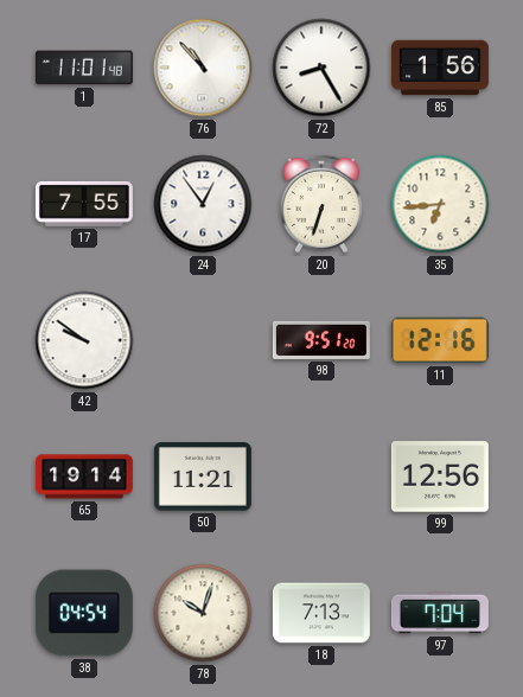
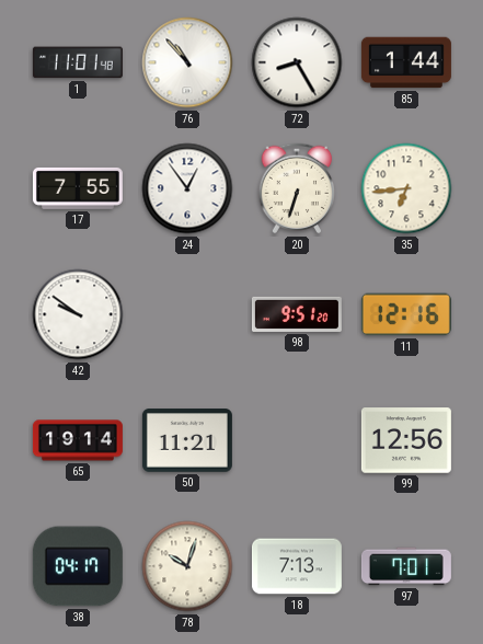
85: 1:56 -> 1:44
38: 04:54 -> 04:17
97: 7:04 -> 7:01
